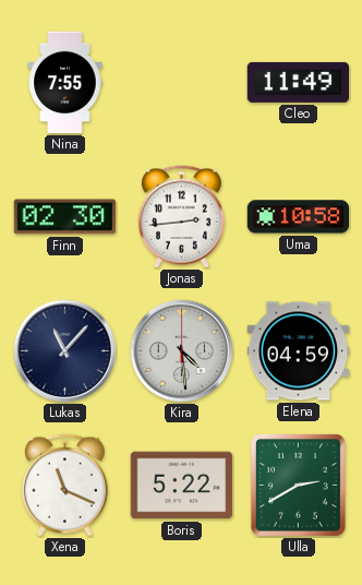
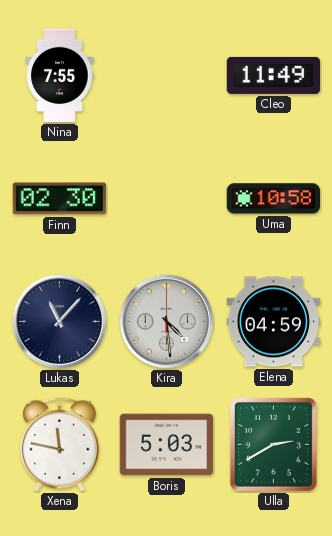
Jonas: 2:44 -> none
Xena: 11:19 -> 11:47
Boris: 5:22 -> 5:03
